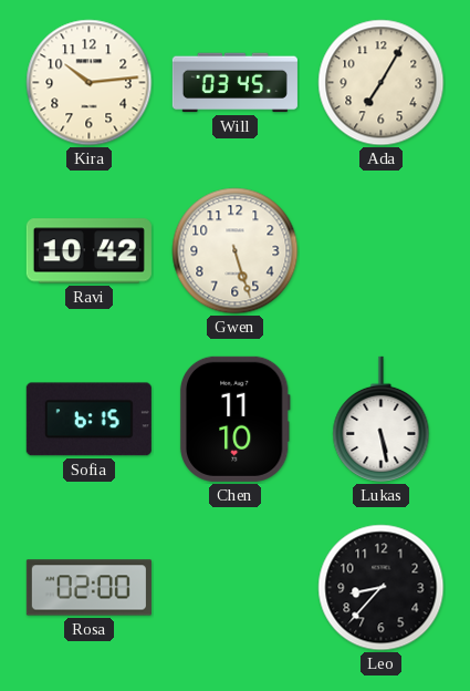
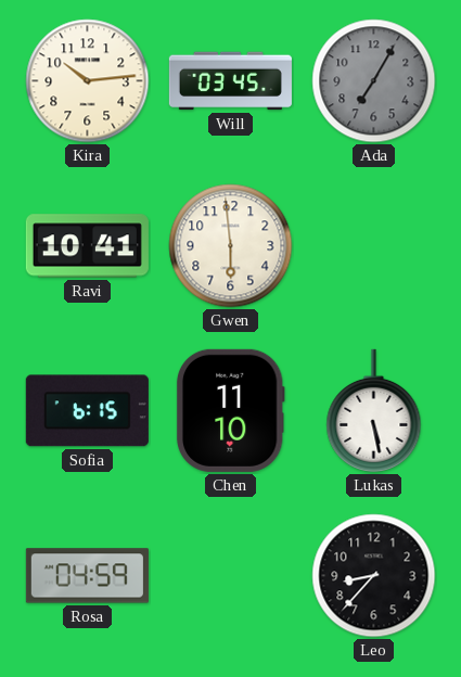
Ada dial: cream -> grey
Ravi: 10:42 -> 10:41
Gwen: 5:27 -> 5:59
Rosa: 02:00 -> 04:59
